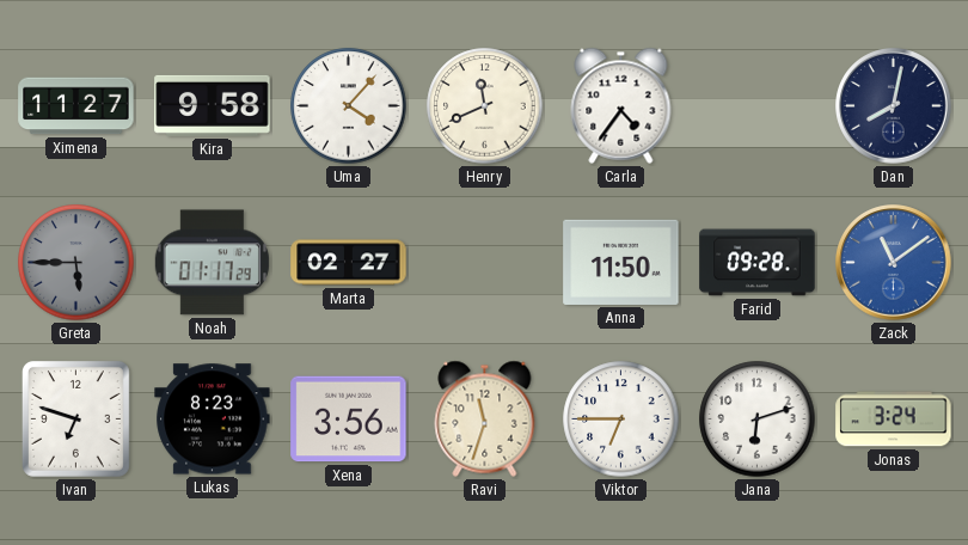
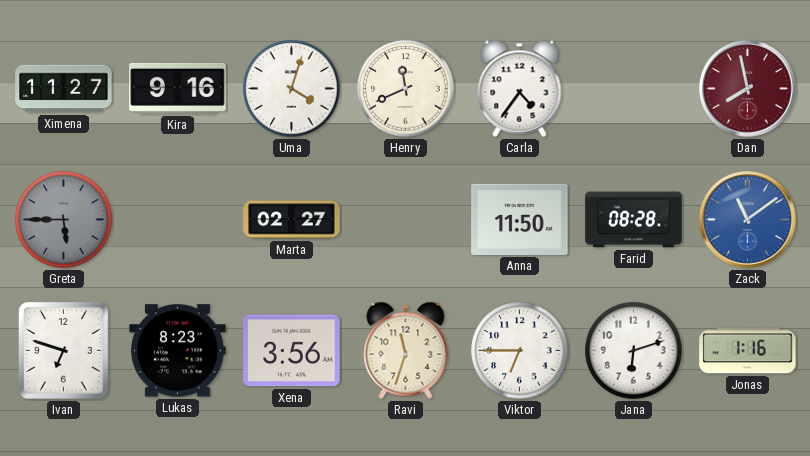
Kira: 9:58 -> 9:16
Uma: 4:07 -> 4:03
Dan: 8:02 -> 7:58
Dan dial: navy -> burgundy
Noah: 01:17 -> none
Farid: 09:28 -> 08:28
Jonas: 3:24 -> 1:16
